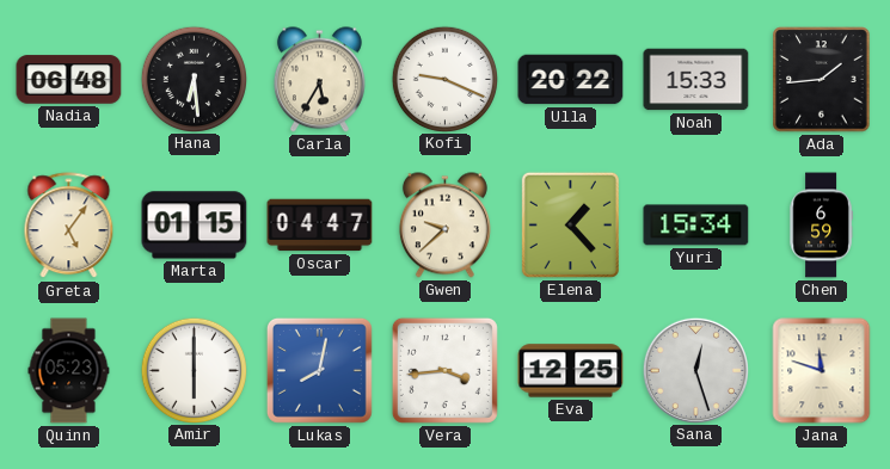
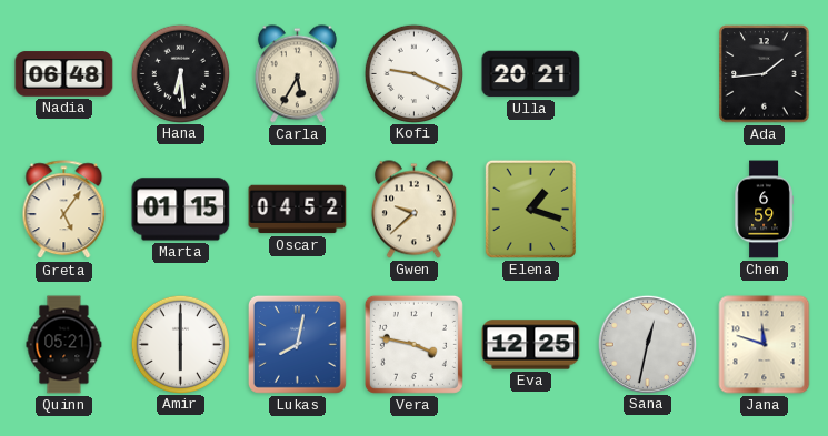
Ulla: 20:22 -> 20:21
Noah: 15:33 -> none
Oscar: 04:47 -> 04:52
Elena: 1:23 -> 1:18
Yuri: 15:34 -> none
Quinn: 05:23 -> 05:21
Vera: 3:44 -> 3:47
Sana: 12:27 -> 12:32
